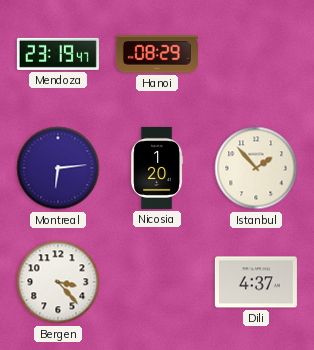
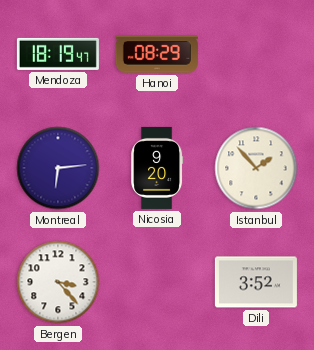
Mendoza: 23:19 -> 18:19
Nicosia: 1:20 -> 9:20
Dili: 4:37 -> 3:52
